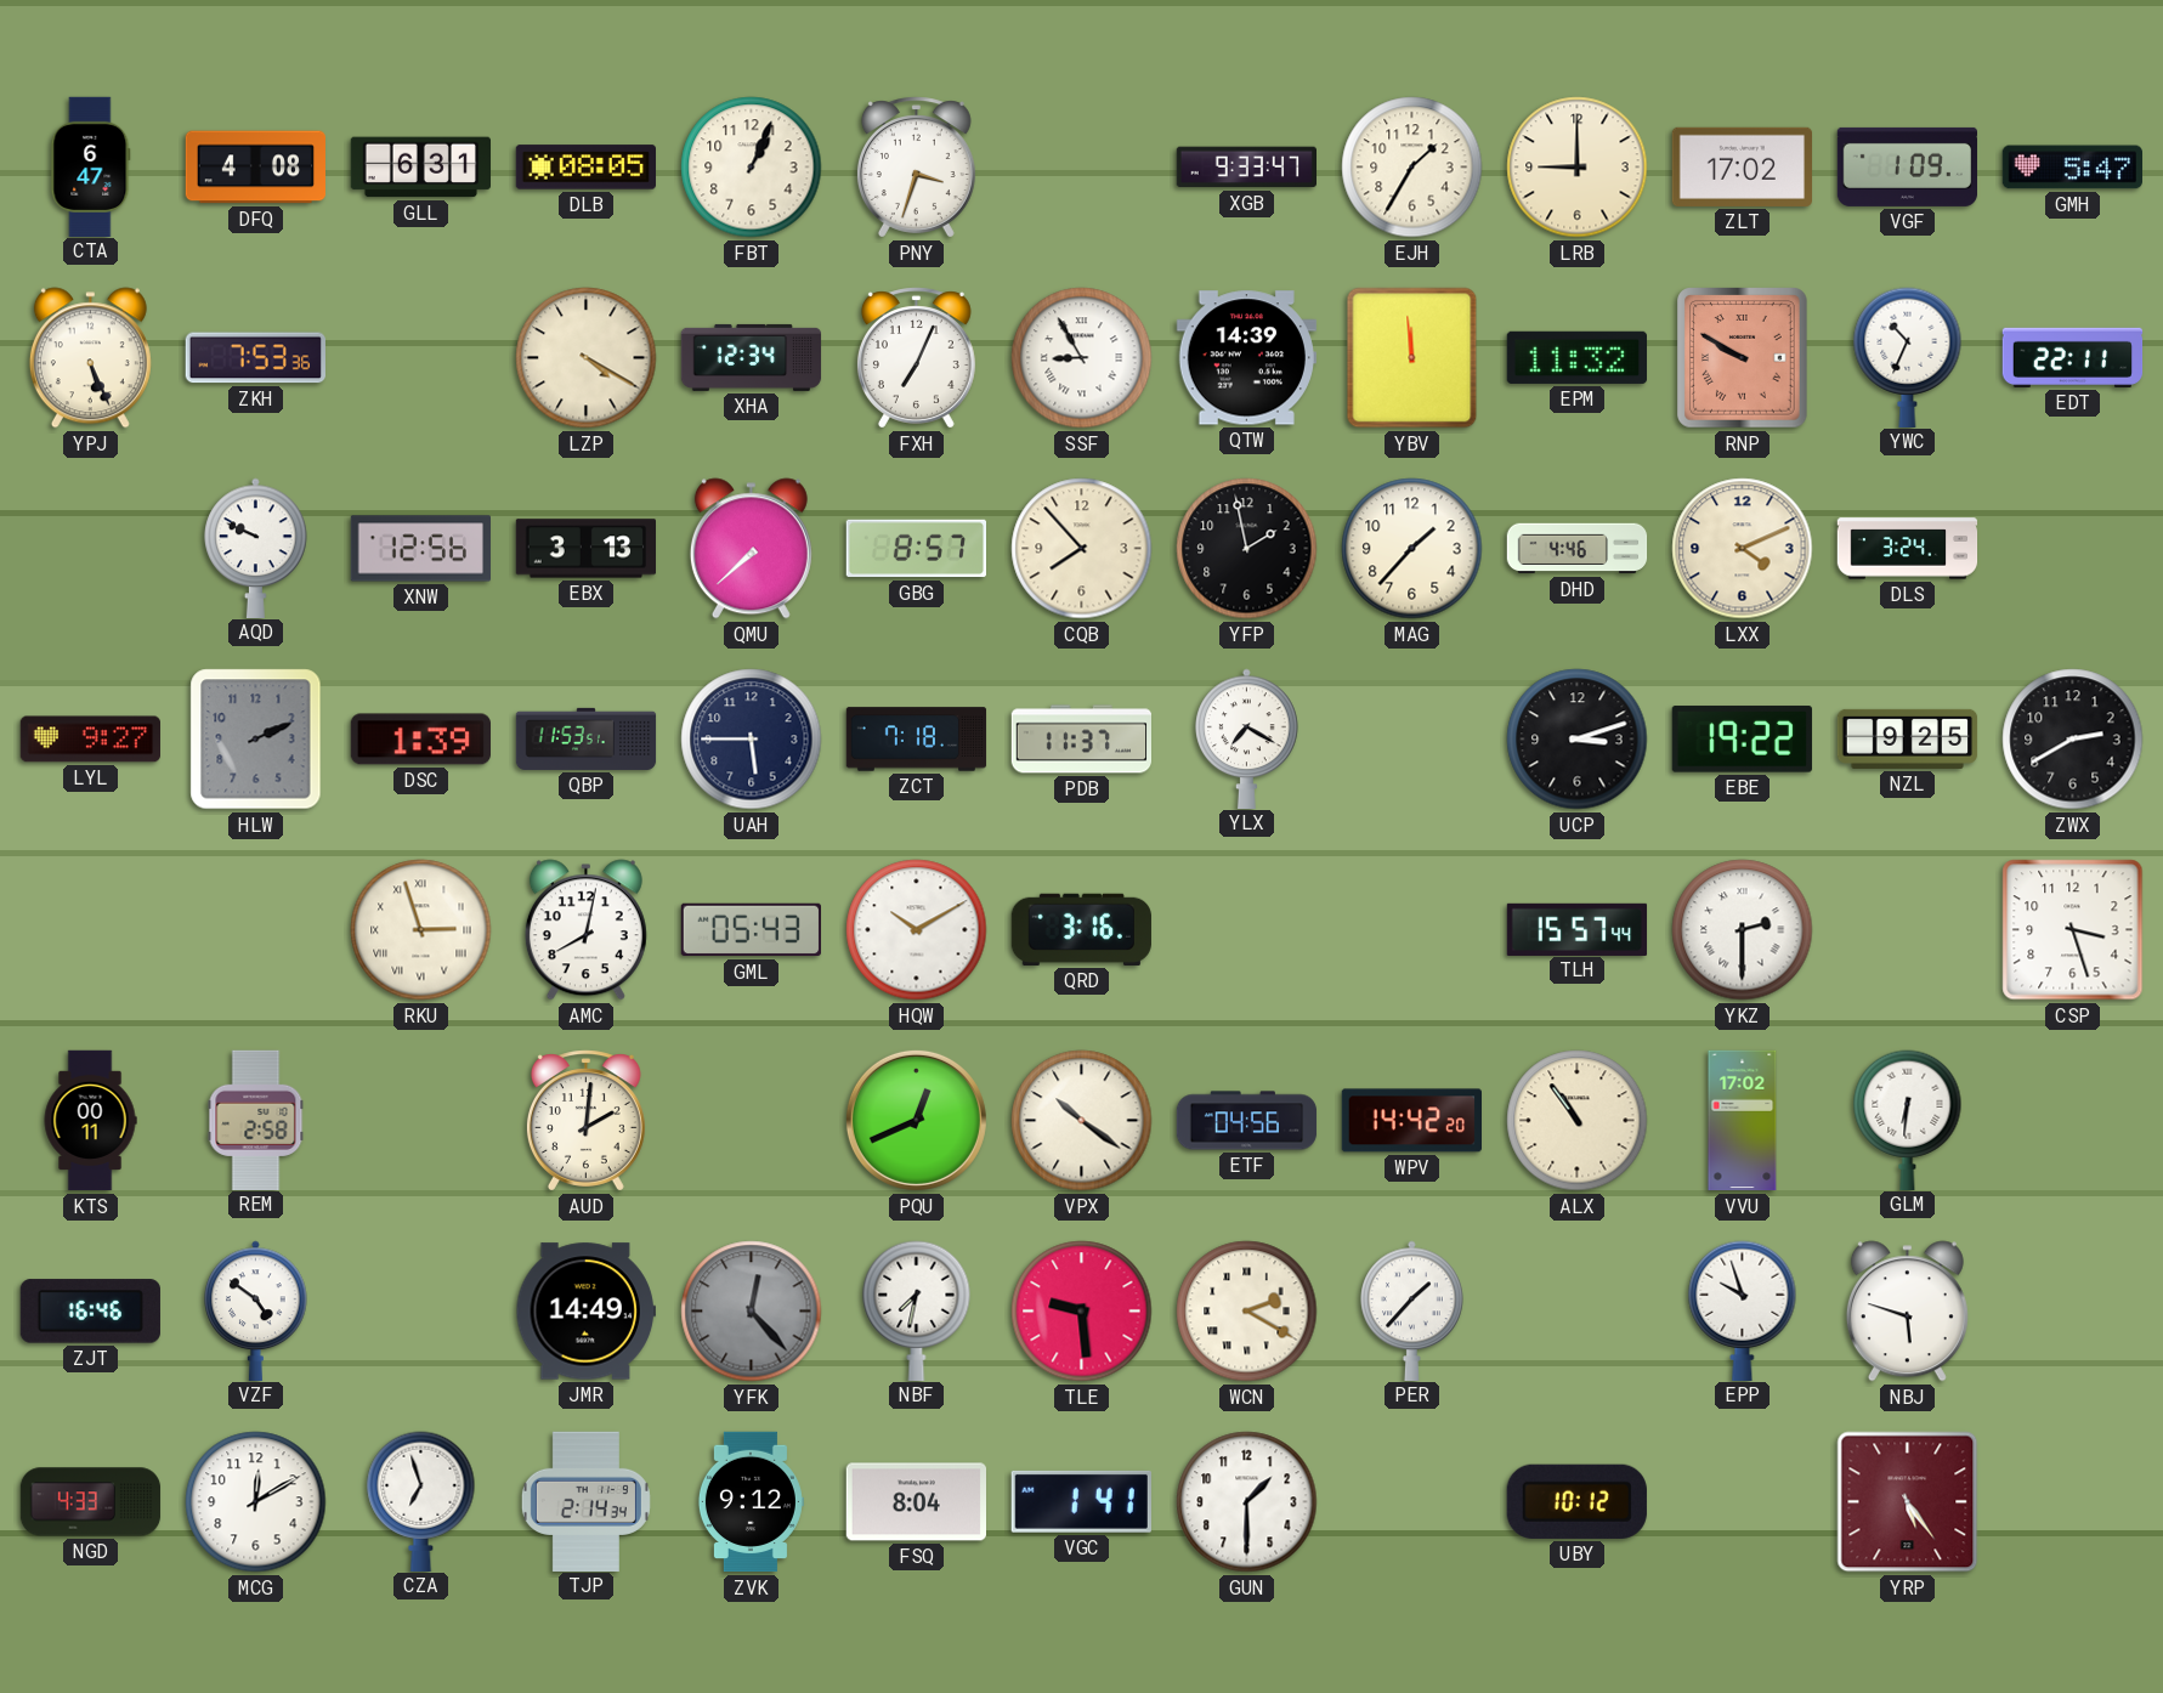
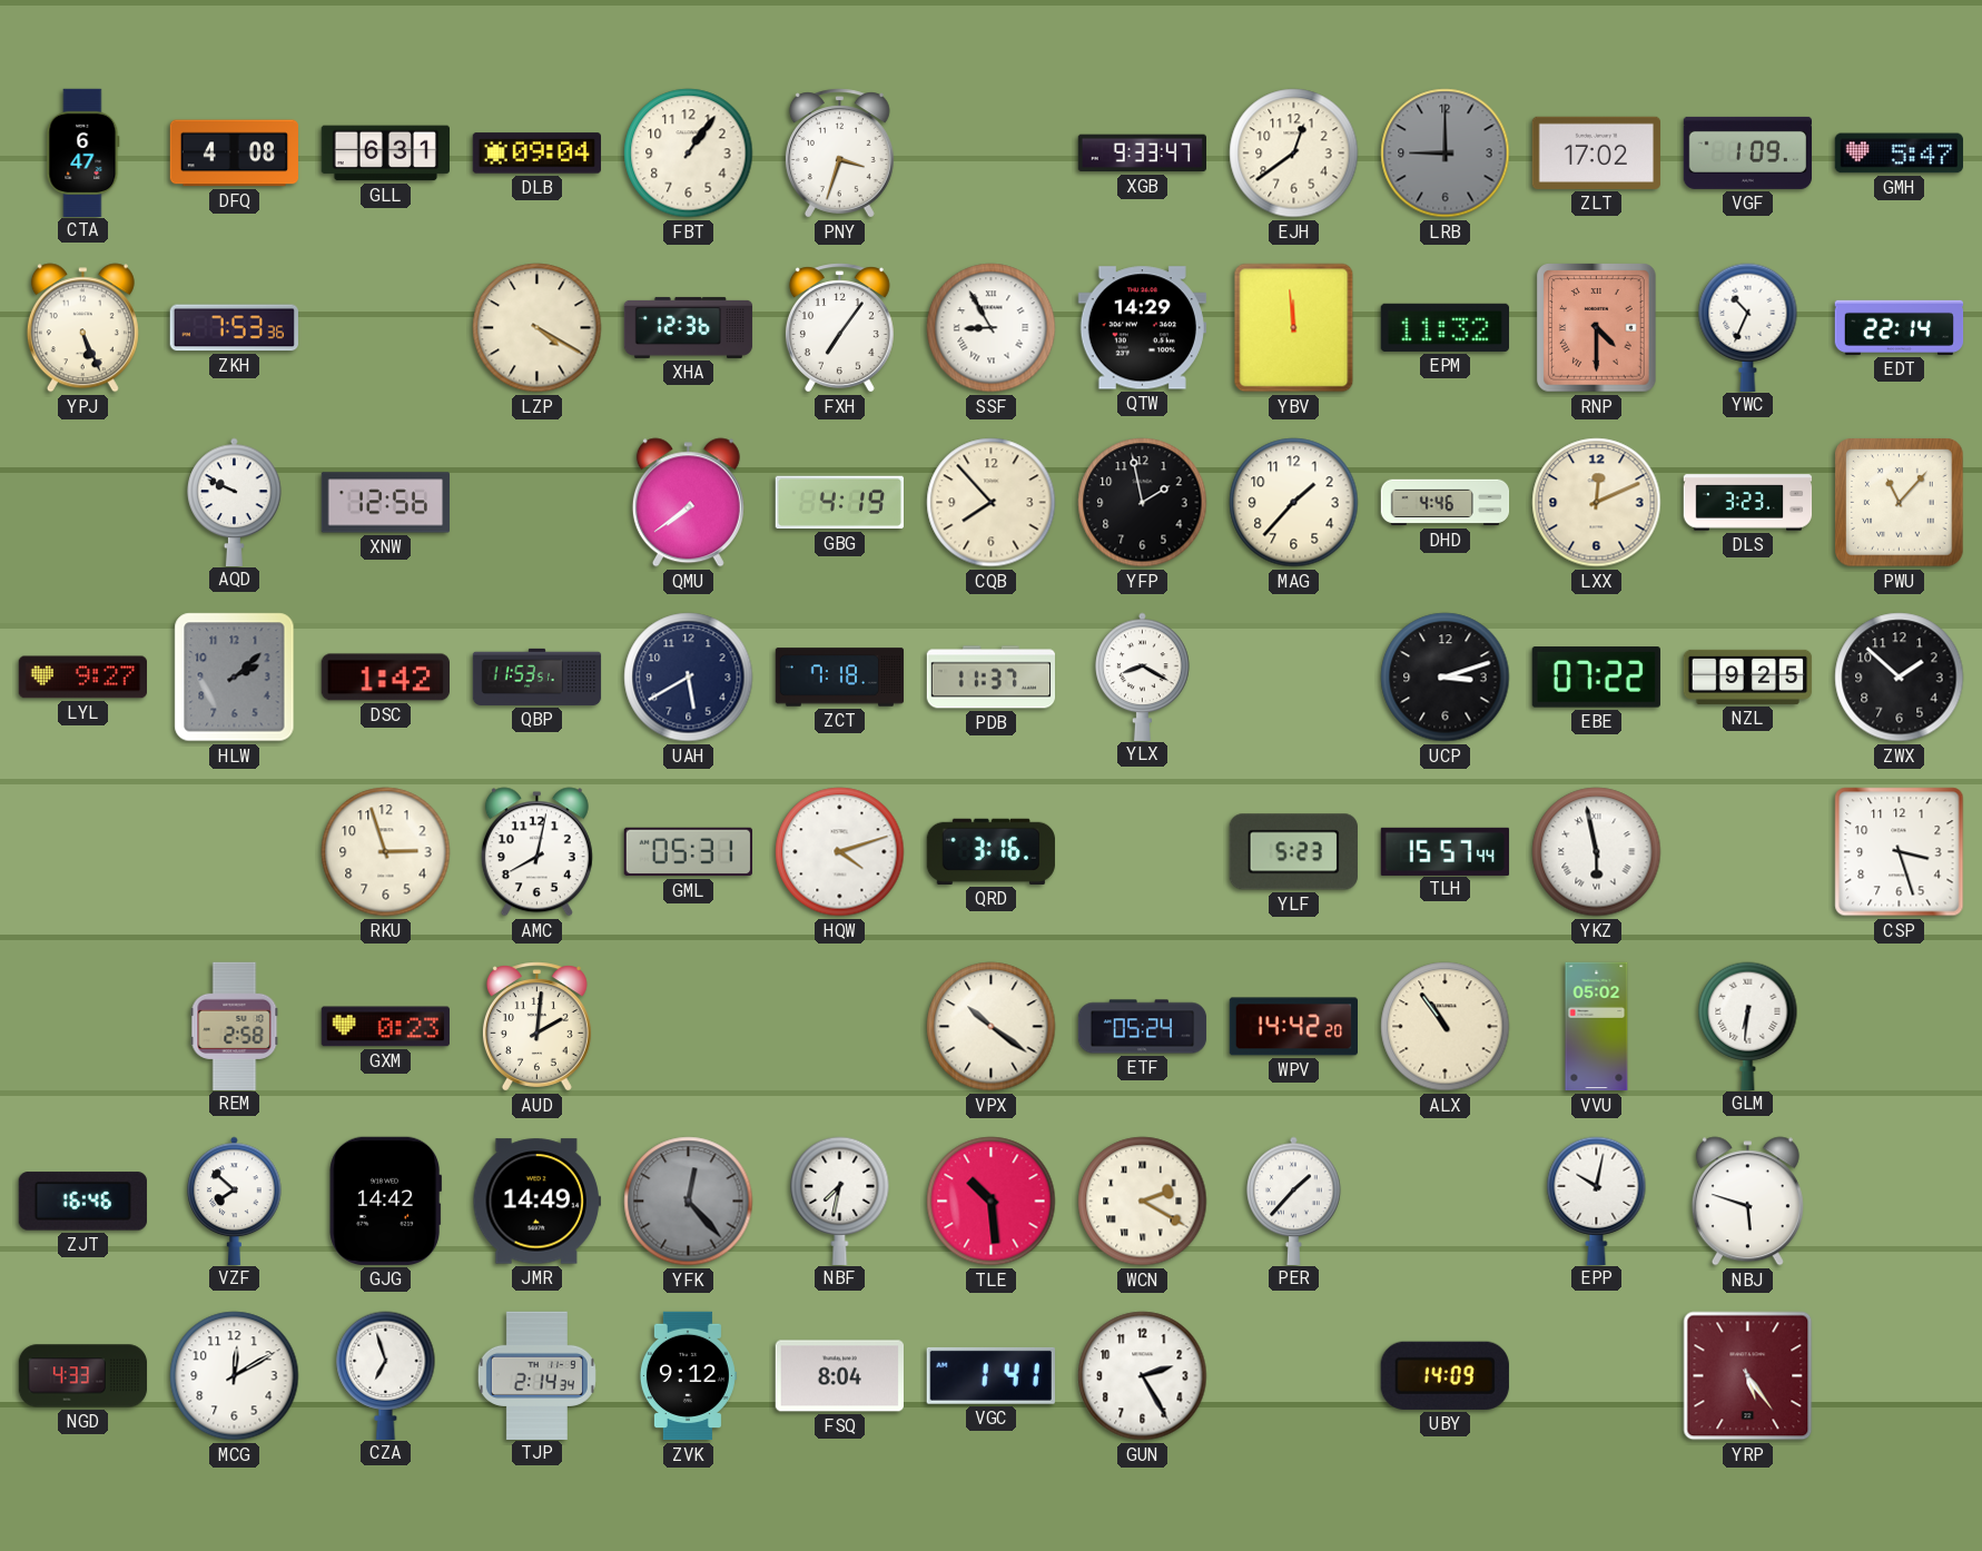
DLB: 08:05 -> 09:04
FBT: 1:04 -> 1:06
EJH: 1:35 -> 12:39
LRB dial: cream -> grey
XHA: 12:34 -> 12:36
FXH: 7:04 -> 7:06
QTW: 14:39 -> 14:29
RNP: 9:50 -> 4:30
EDT: 22:11 -> 22:14
EBX: 3:13 -> none
QMU: 7:38 -> 7:39
GBG: 8:57 -> 4:19
LXX: 4:11 -> 12:11
DLS: 3:24 -> 3:23
PWU: none -> 11:07
HLW: 2:11 -> 2:08
DSC: 1:39 -> 1:42
UAH: 5:45 -> 5:40
YLX: 7:20 -> 8:20
EBE: 19:22 -> 07:22
ZWX: 2:40 -> 1:52
RKU numerals: Roman -> Arabic
GML: 05:43 -> 05:31
HQW: 10:10 -> 4:12
YLF: none -> 5:23
YKZ: 2:30 -> 5:58
KTS: 00:11 -> none
GXM: none -> 0:23
PQU: 12:41 -> none
ETF: 04:56 -> 05:24
VVU: 17:02 -> 05:02
VZF: 4:51 -> 7:52
GJG: none -> 14:42
TLE: 9:29 -> 10:29
EPP: 9:57 -> 10:02
GUN: 1:30 -> 2:25
UBY: 10:12 -> 14:09
